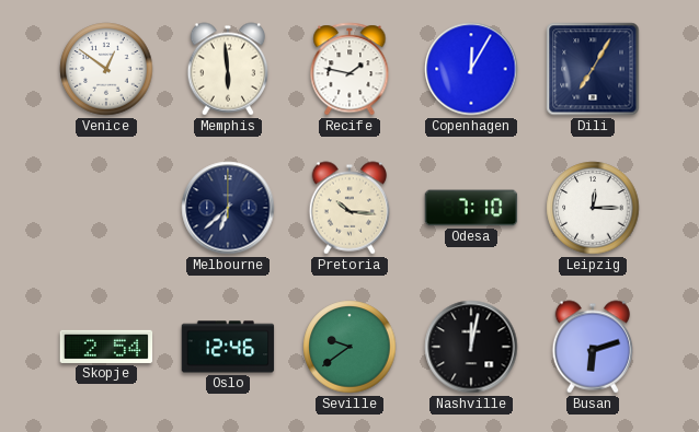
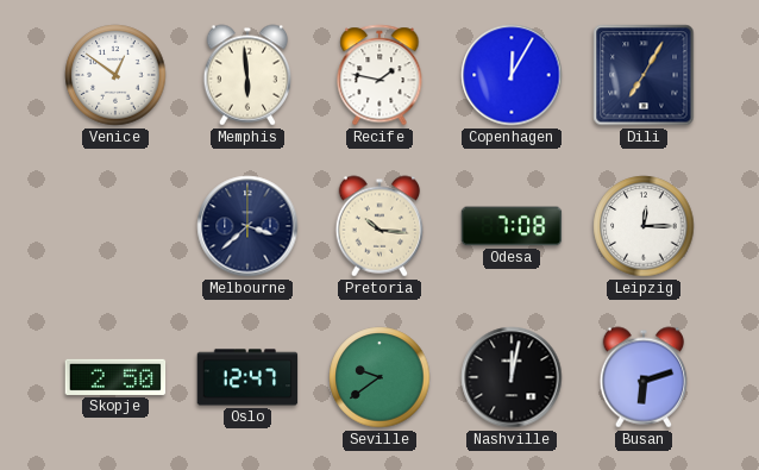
Melbourne: 6:38 -> 3:38
Odesa: 7:10 -> 7:08
Skopje: 2:54 -> 2:50
Oslo: 12:46 -> 12:47
